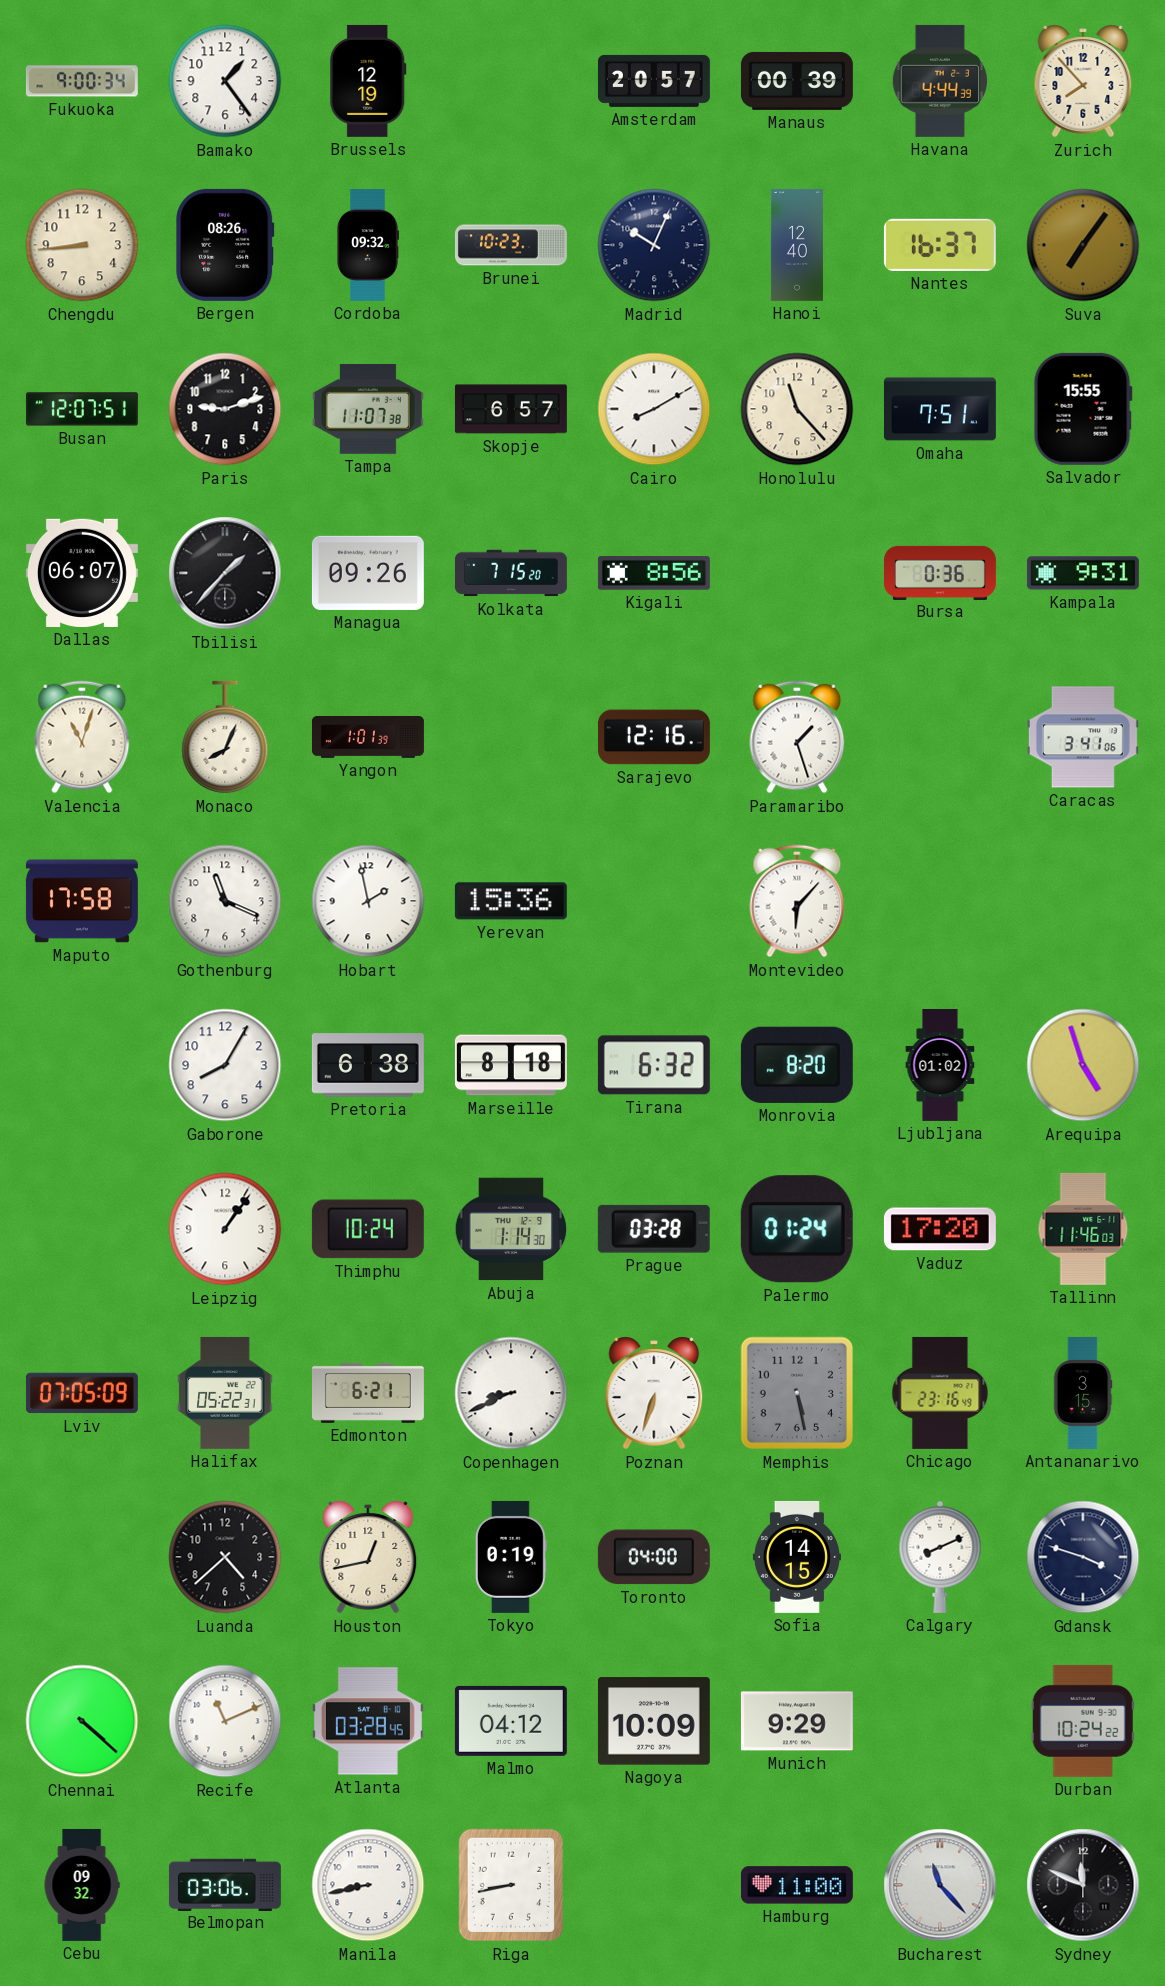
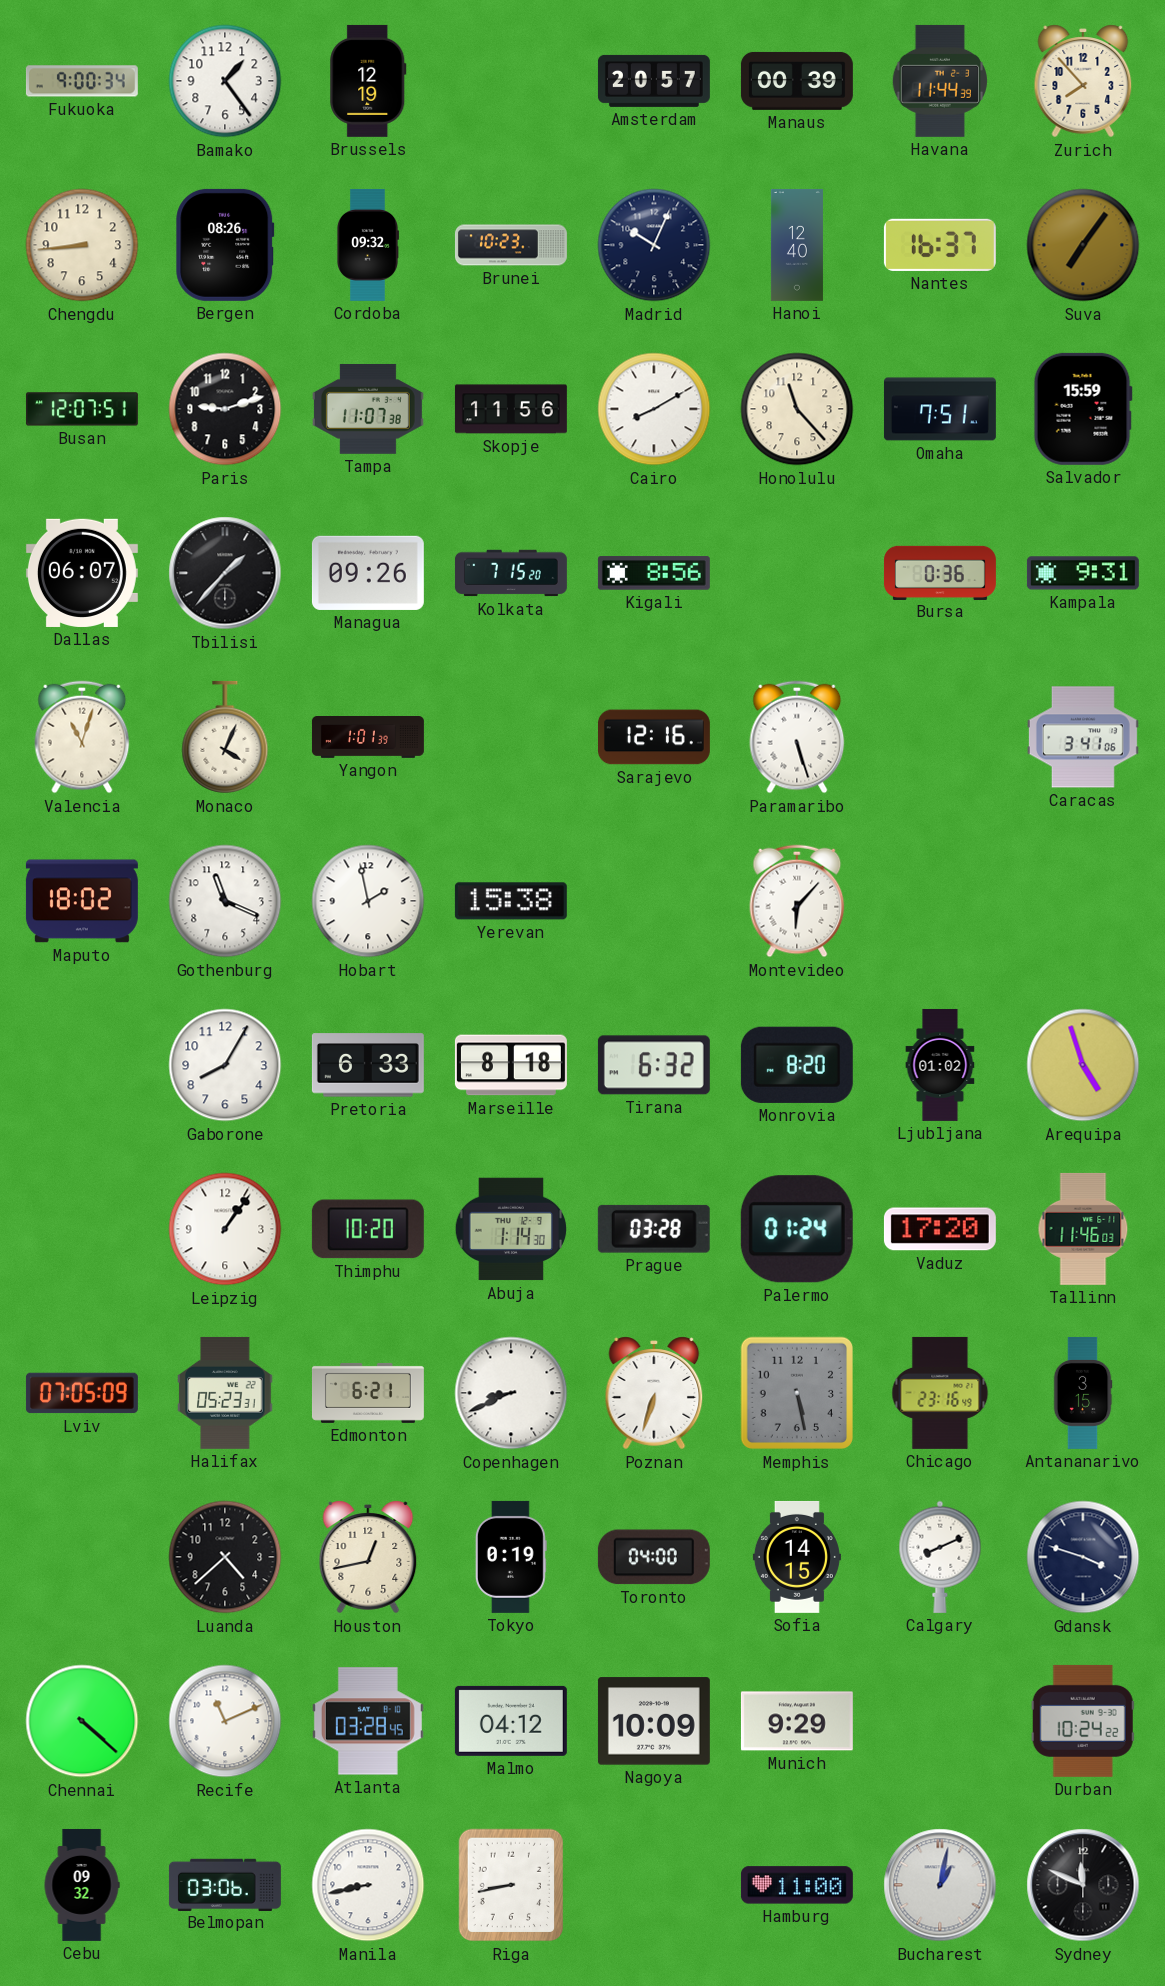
Havana: 4:44 -> 11:44
Skopje: 6:57 -> 11:56
Salvador: 15:55 -> 15:59
Monaco: 8:04 -> 4:04
Paramaribo: 1:27 -> 5:27
Maputo: 17:58 -> 18:02
Yerevan: 15:36 -> 15:38
Pretoria: 6:38 -> 6:33
Thimphu: 10:24 -> 10:20
Halifax: 05:22 -> 05:23
Bucharest: 11:23 -> 1:02
